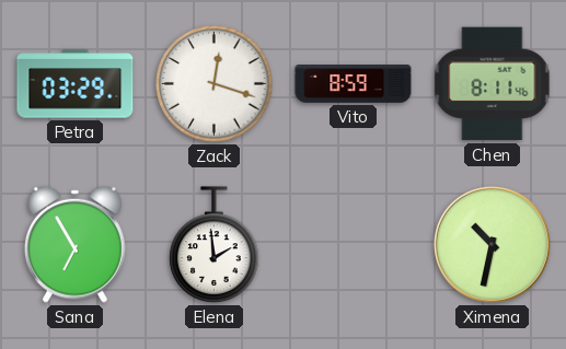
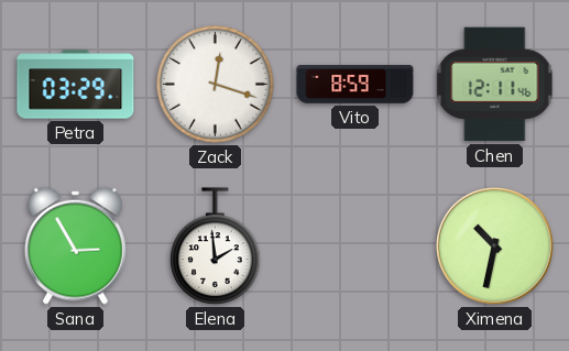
Chen: 8:11 -> 12:11
Sana: 6:55 -> 2:55
